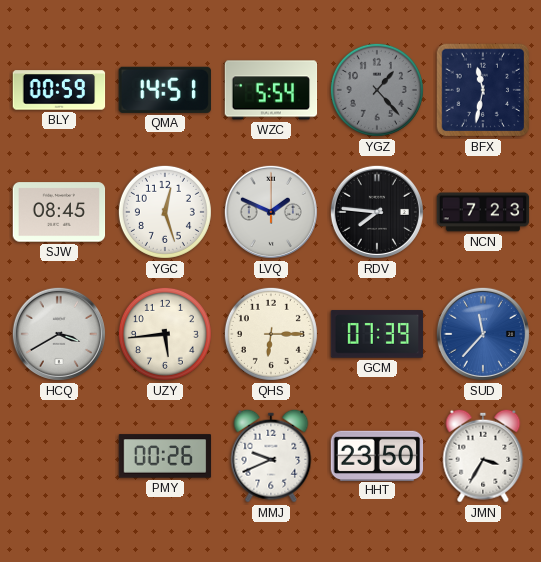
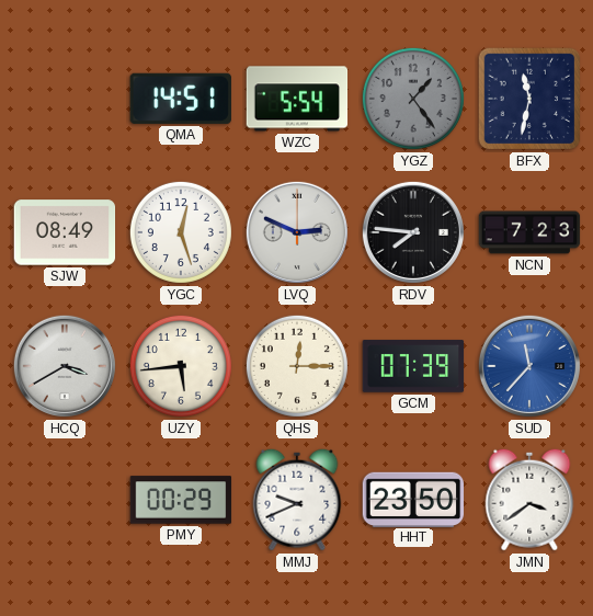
BLY: 00:59 -> none
YGZ: 1:23 -> 1:24
SJW: 08:45 -> 08:49
LVQ: 1:49 -> 2:49
QHS: 6:15 -> 12:15
PMY: 00:26 -> 00:29
JMN: 3:35 -> 3:39
